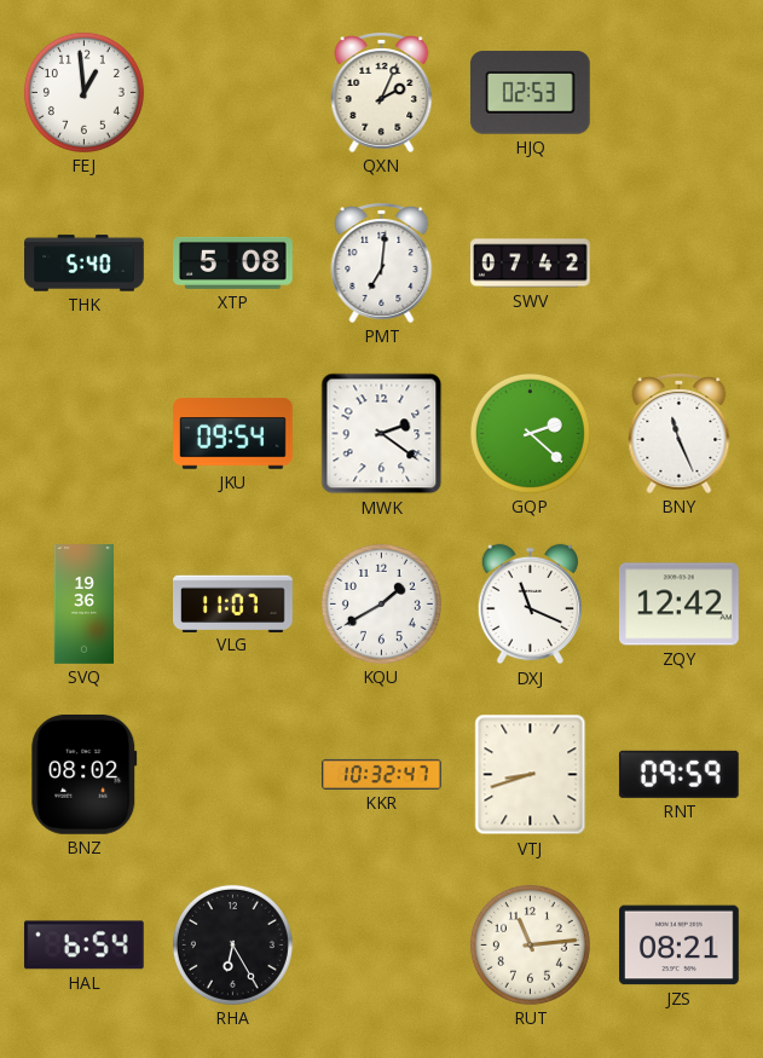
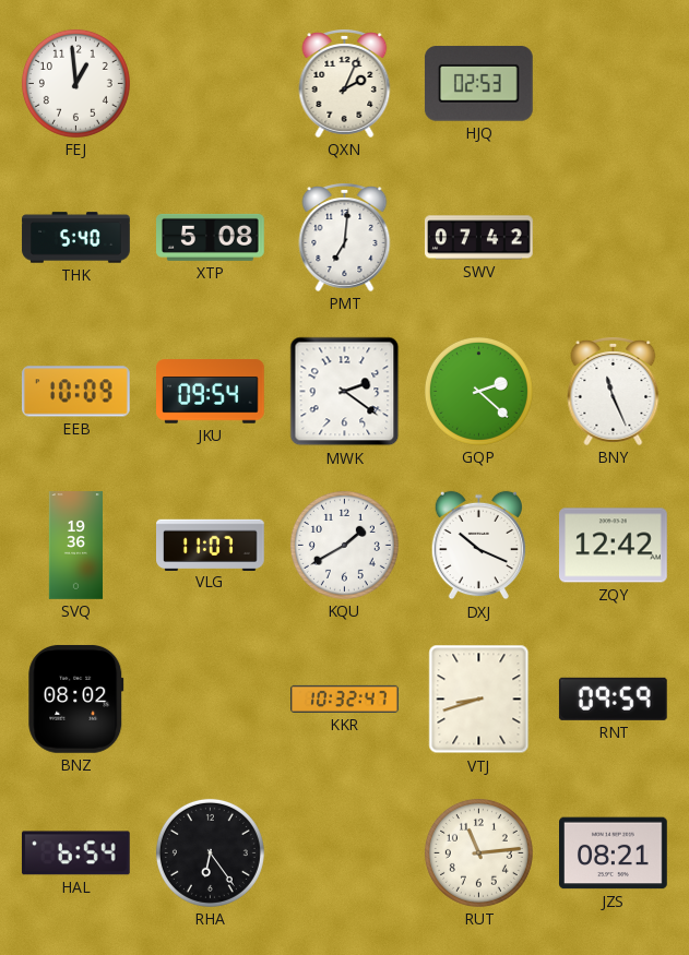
EEB: none -> 10:09
DXJ: 11:19 -> 10:19
RHA: 6:25 -> 6:24
